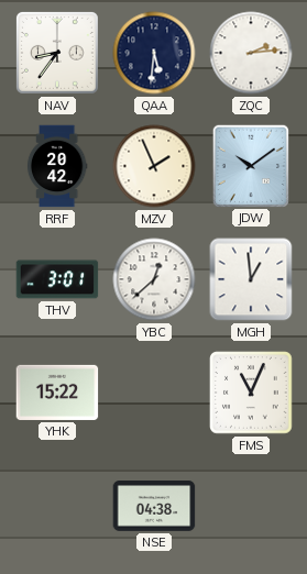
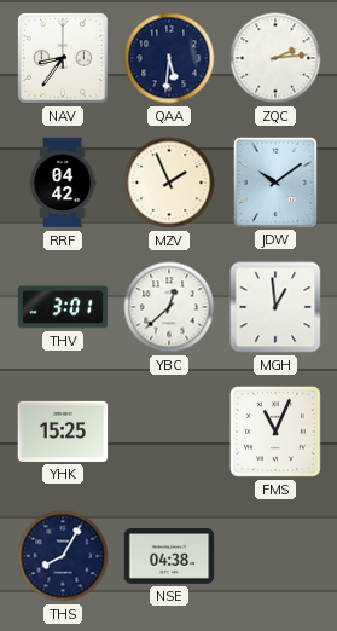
RRF: 20:42 -> 04:42
YHK: 15:22 -> 15:25
THS: none -> 8:05
